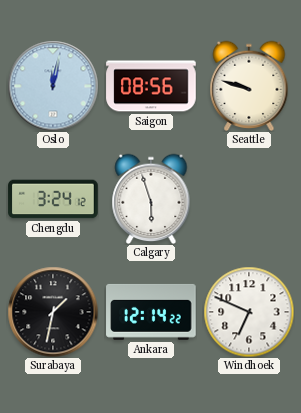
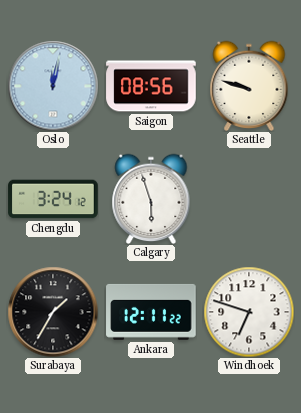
Surabaya: 1:32 -> 1:35
Ankara: 12:14 -> 12:11
Windhoek: 6:49 -> 6:48
